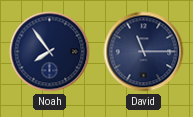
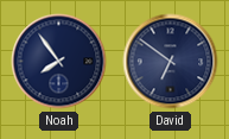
David: 11:15 -> 6:51
